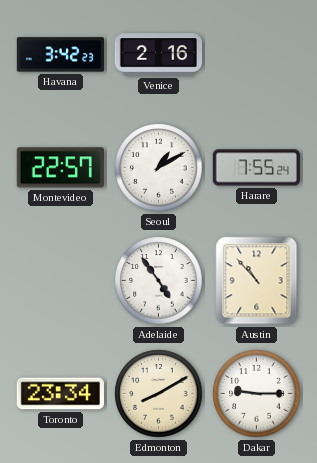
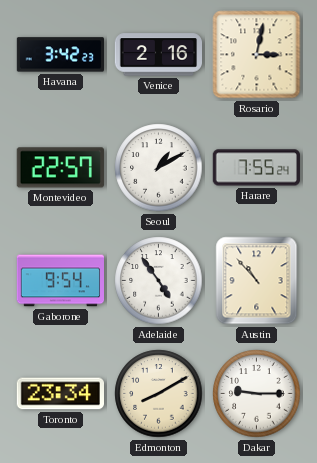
Rosario: none -> 3:02
Gaborone: none -> 9:54
